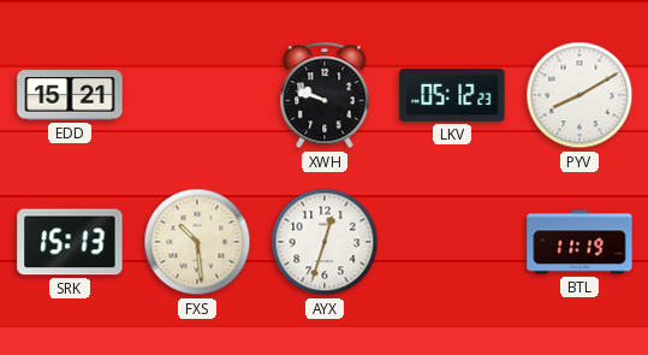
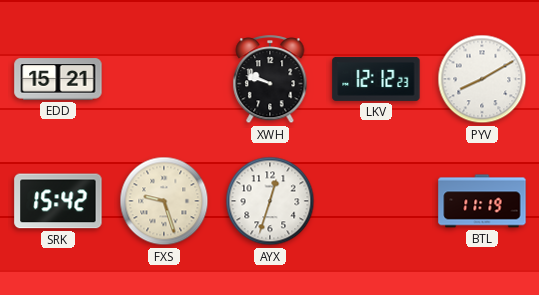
LKV: 05:12 -> 12:12
SRK: 15:13 -> 15:42
FXS: 10:29 -> 9:27
